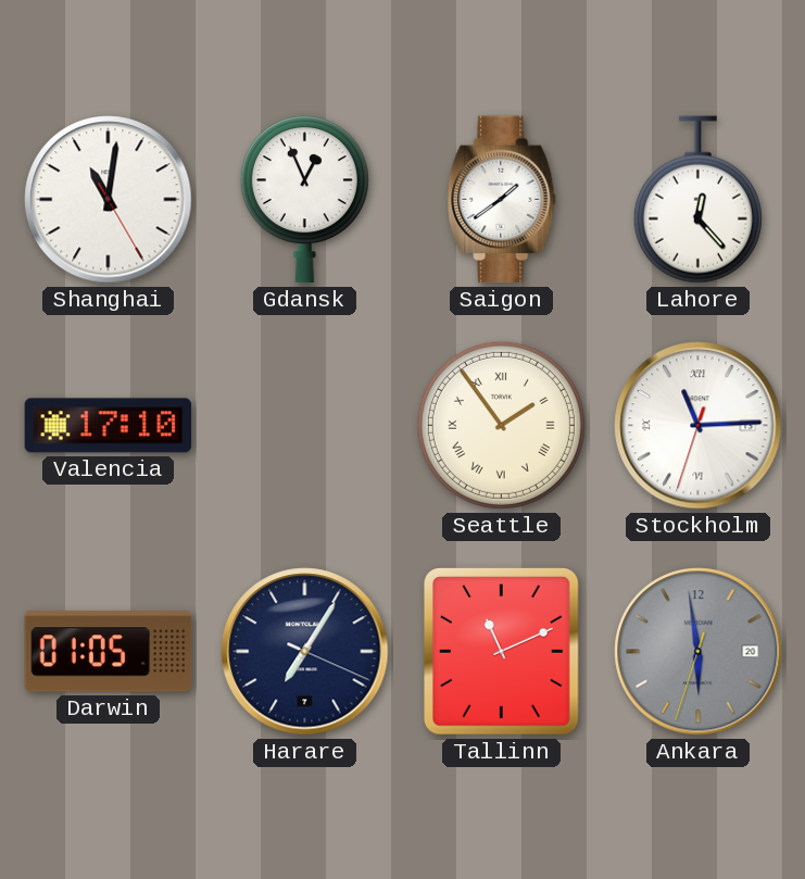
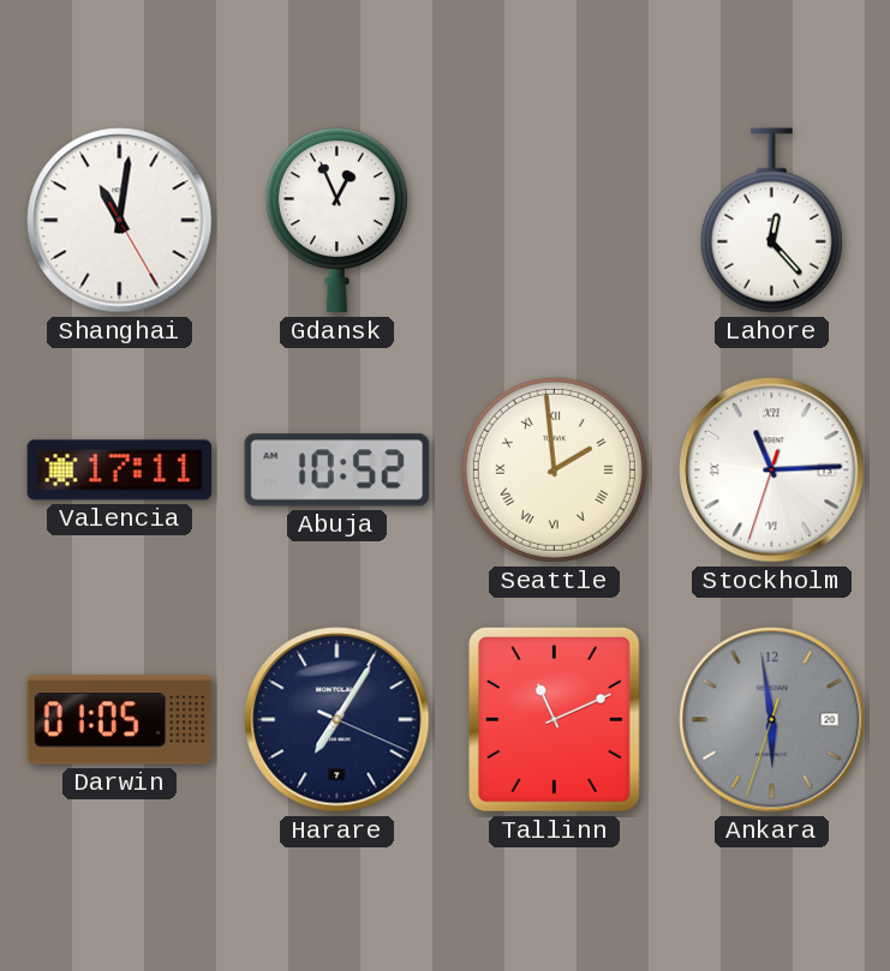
Saigon: 1:39 -> none
Valencia: 17:10 -> 17:11
Abuja: none -> 10:52
Seattle: 1:54 -> 1:59
